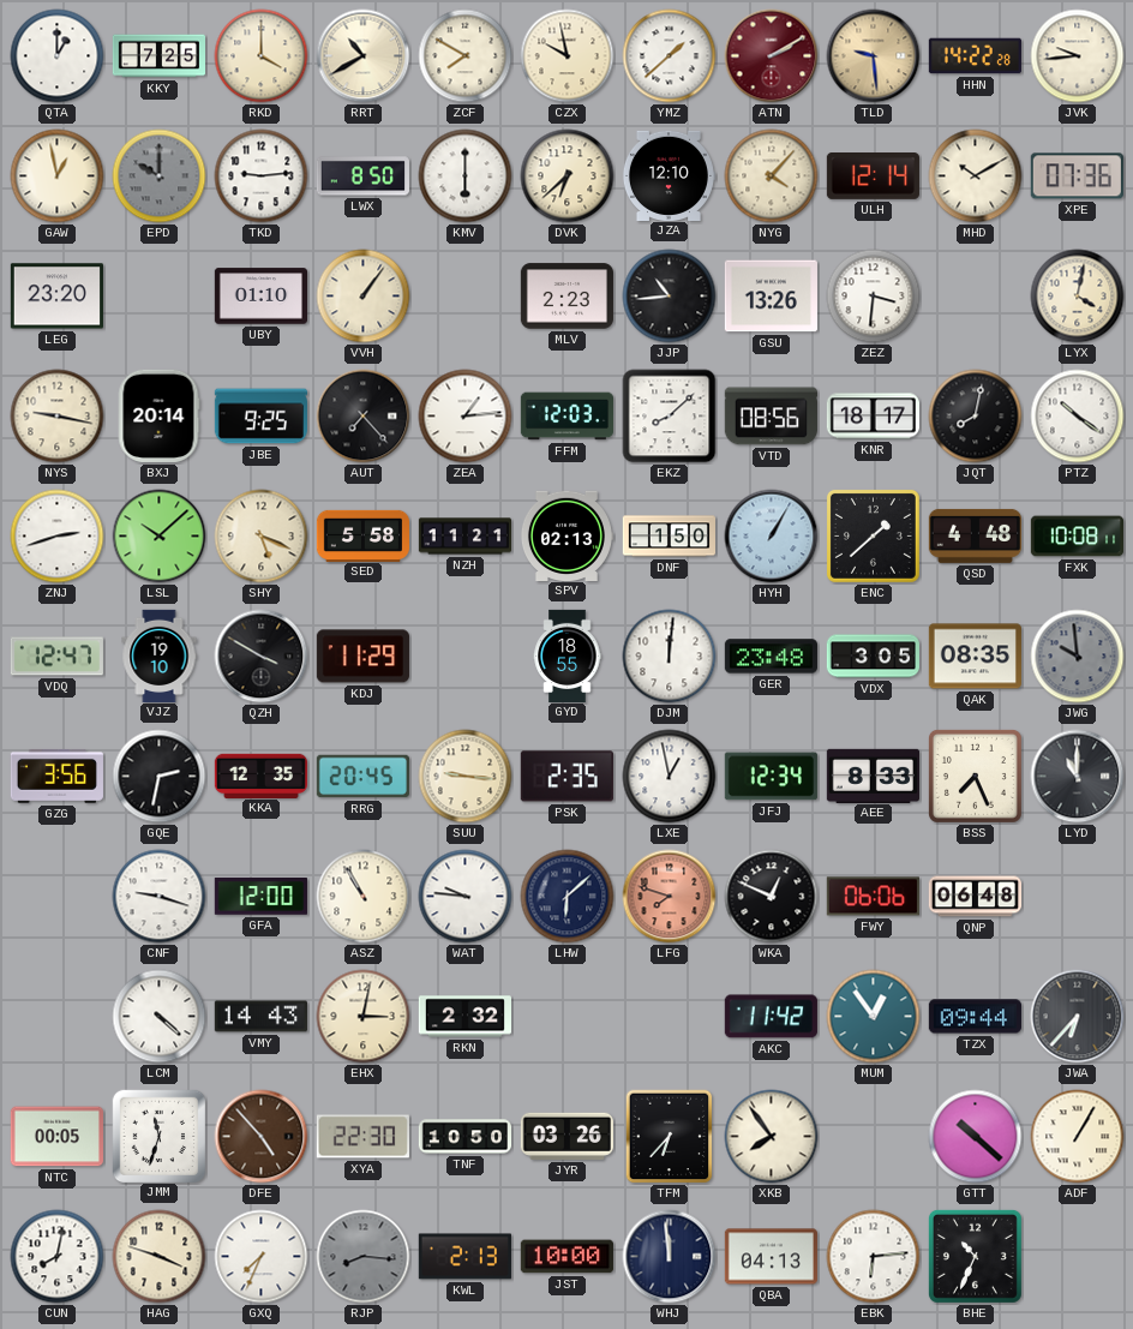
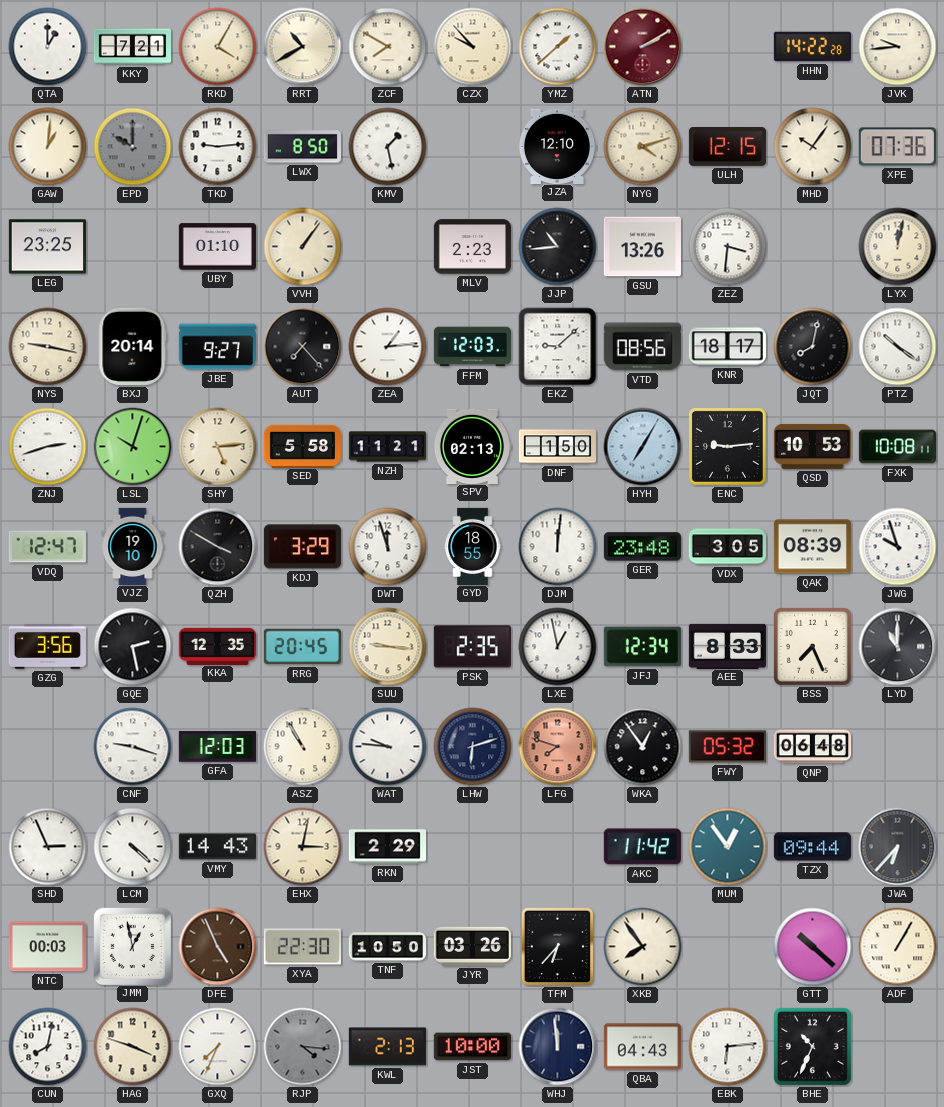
KKY: 7:25 -> 7:21
RKD: 4:00 -> 4:05
CZX: 9:58 -> 9:53
TLD: 9:29 -> none
GAW: 12:58 -> 1:01
KMV: 6:00 -> 1:28
DVK: 6:38 -> none
NYG: 4:07 -> 4:12
ULH: 12:14 -> 12:15
MHD: 10:10 -> 10:06
LEG: 23:20 -> 23:25
LYX: 4:02 -> 12:02
JBE: 9:25 -> 9:27
EKZ: 8:08 -> 9:08
LSL: 10:08 -> 10:03
SHY: 5:19 -> 5:14
HYH: 1:05 -> 7:05
ENC: 1:38 -> 9:14
QSD: 4:48 -> 10:53
KDJ: 11:29 -> 3:29
DWT: none -> 11:57
QAK: 08:35 -> 08:39
JWG: 9:59 -> 9:57
JWG dial: grey -> white
GQE: 2:32 -> 2:28
GFA: 12:00 -> 12:03
LHW: 6:08 -> 6:12
WKA: 12:49 -> 12:54
FWY: 06:06 -> 05:32
SHD: none -> 2:56
RKN: 2:32 -> 2:29
NTC: 00:05 -> 00:03
JMM: 11:33 -> 12:58
DFE: 4:53 -> 4:56
RJP: 8:16 -> 4:16
QBA: 04:13 -> 04:43
